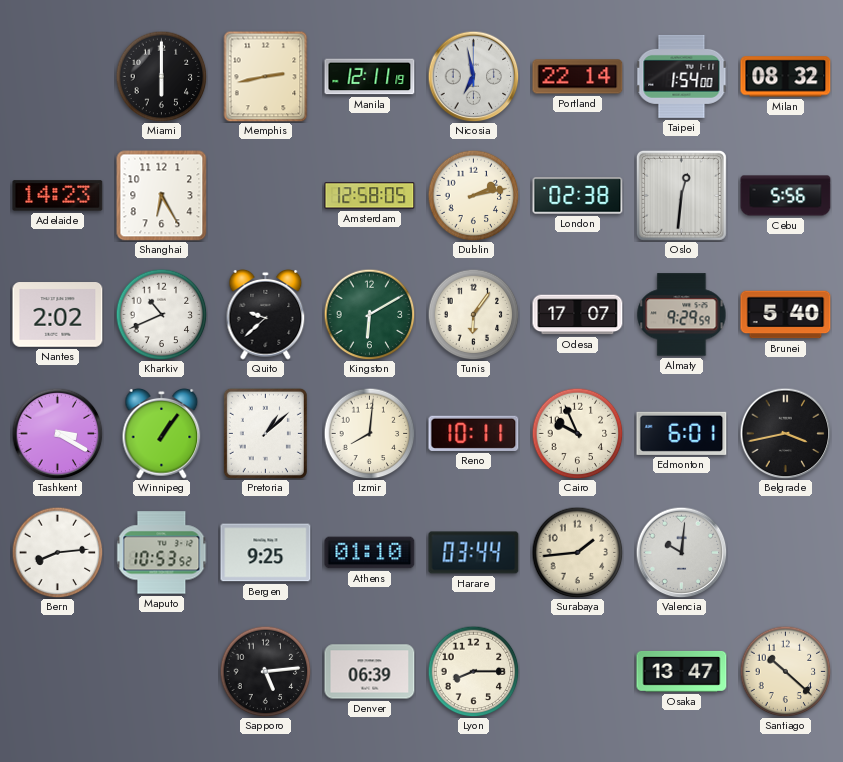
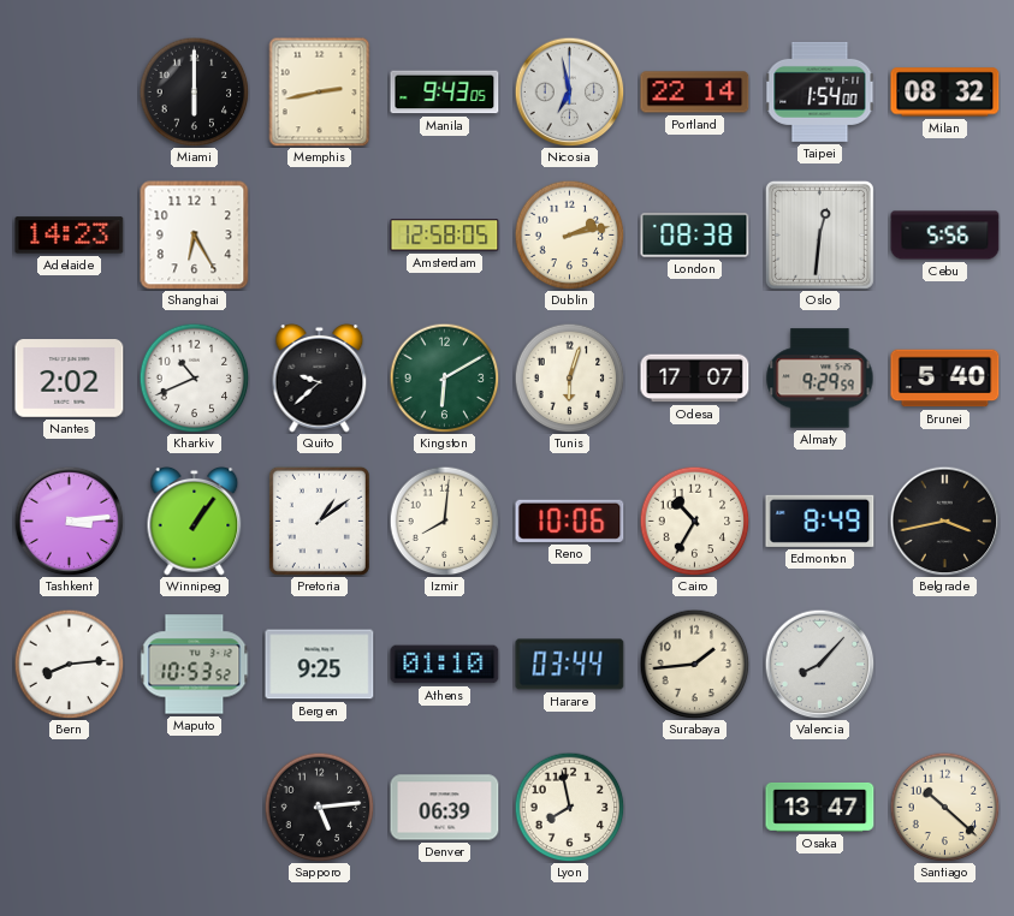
Manila: 12:11 -> 9:43
London: 02:38 -> 08:38
Tunis: 6:06 -> 6:03
Tashkent: 3:20 -> 3:14
Pretoria: 1:08 -> 1:09
Reno: 10:11 -> 10:06
Cairo: 9:56 -> 10:35
Edmonton: 6:01 -> 8:49
Valencia: 10:01 -> 8:07
Lyon: 8:15 -> 7:58
